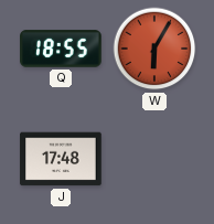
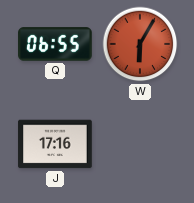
Q: 18:55 -> 06:55
J: 17:48 -> 17:16
